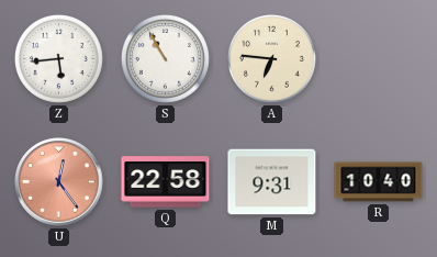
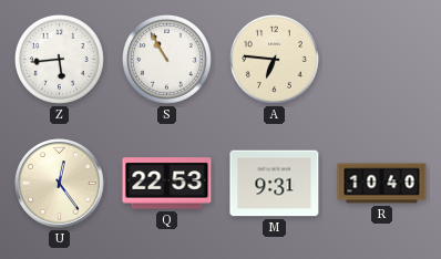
U dial: salmon -> cream
Q: 22:58 -> 22:53
